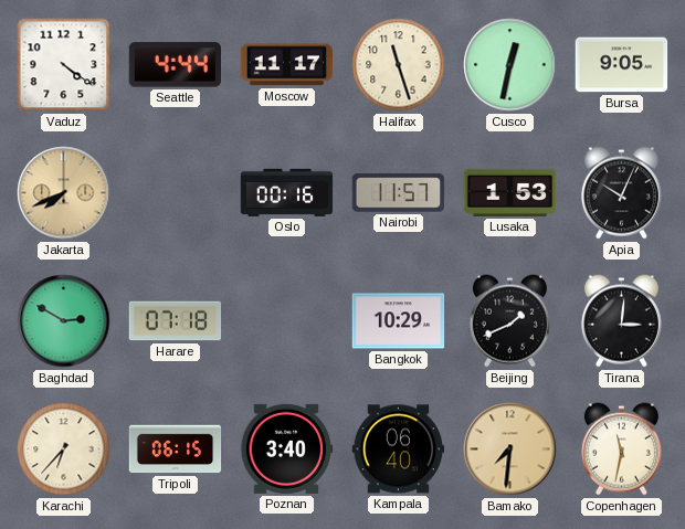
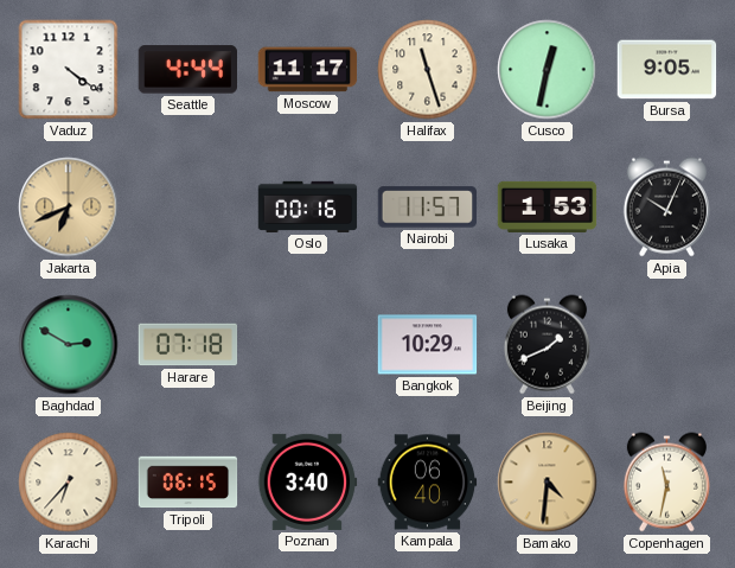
Jakarta: 7:41 -> 6:41
Tirana: 3:01 -> none
Bamako: 7:31 -> 4:31
